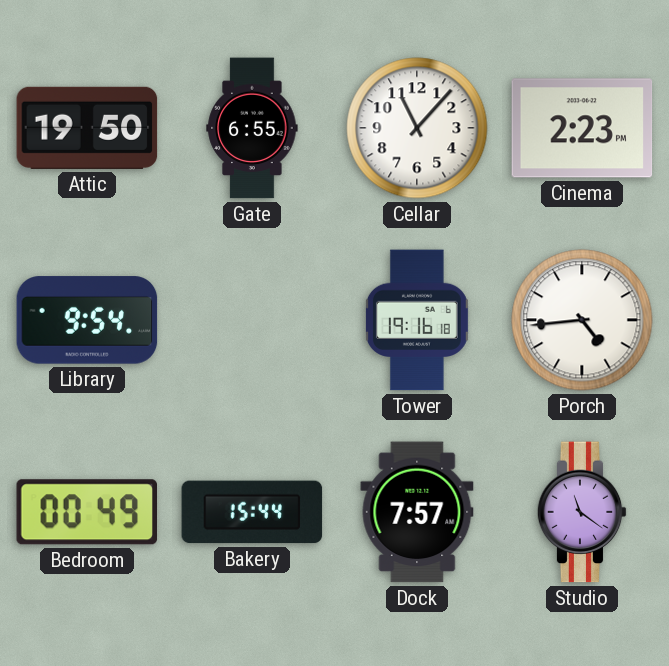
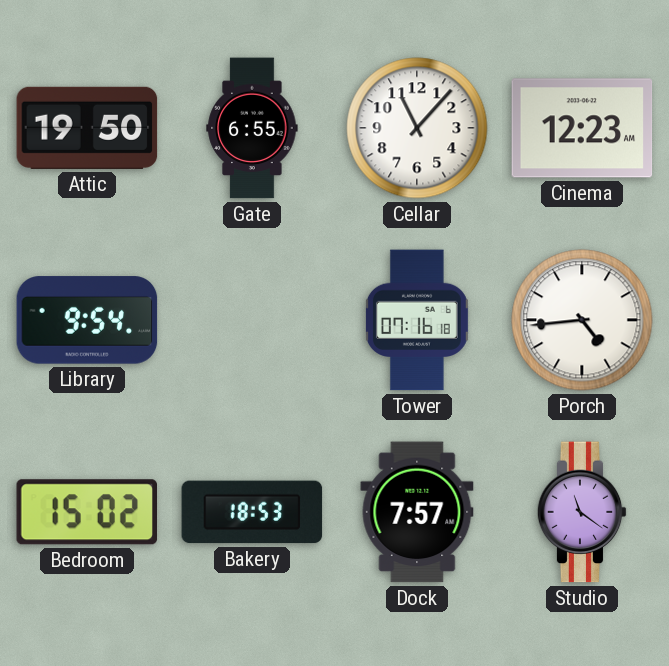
Cinema: 2:23 -> 12:23
Tower: 19:16 -> 07:16
Bedroom: 00:49 -> 15:02
Bakery: 15:44 -> 18:53
